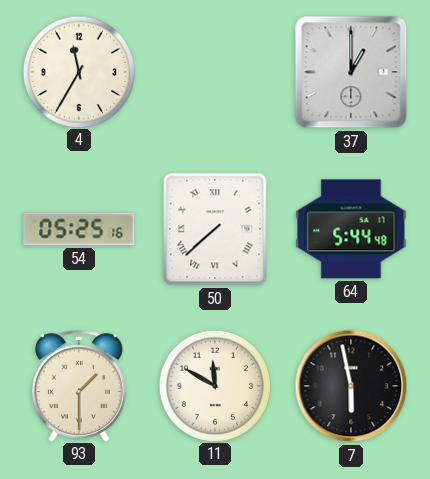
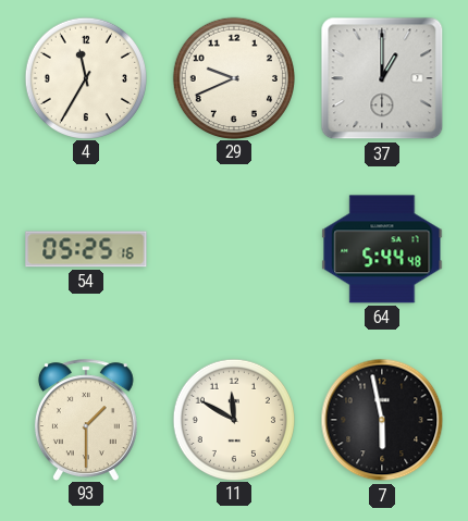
29: none -> 9:41
50: 7:38 -> none
